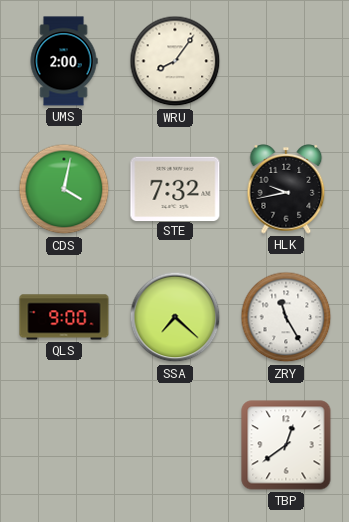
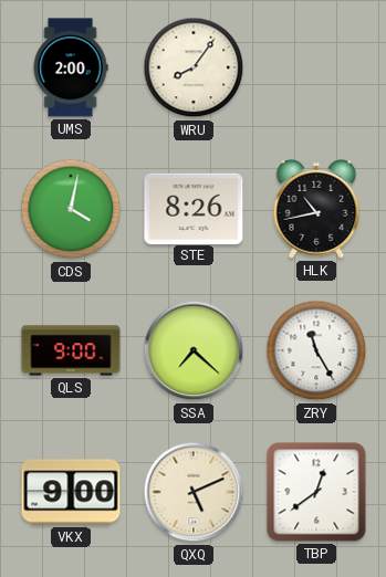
STE: 7:32 -> 8:26
HLK: 9:43 -> 10:43
VKX: none -> 9:00
QXQ: none -> 5:11
